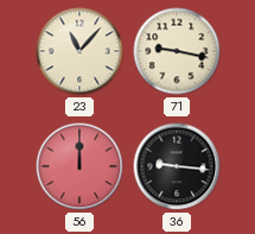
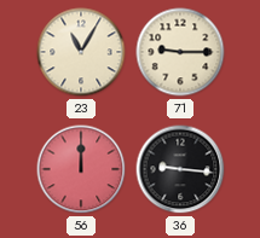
23: 11:07 -> 11:05
71: 9:17 -> 9:15
